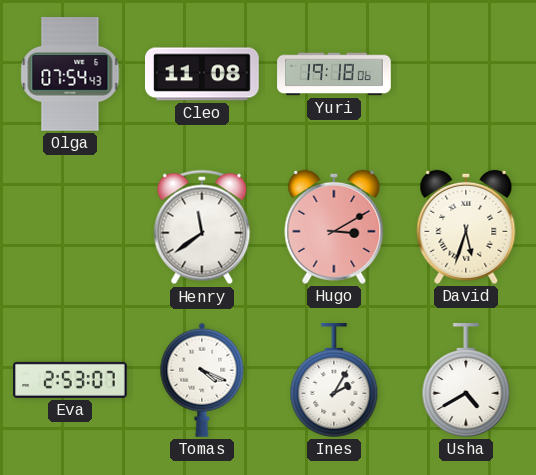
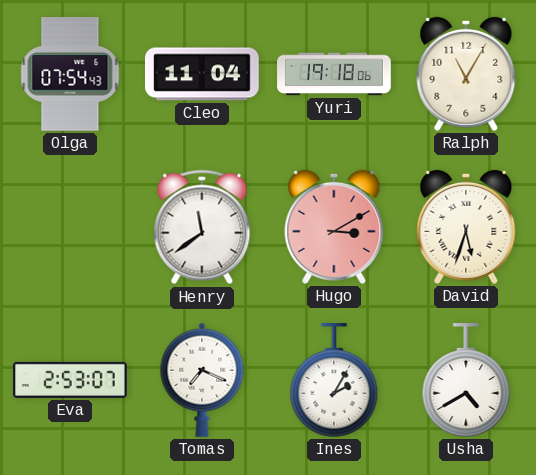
Cleo: 11:08 -> 11:04
Ralph: none -> 11:05
Tomas: 4:19 -> 7:19
